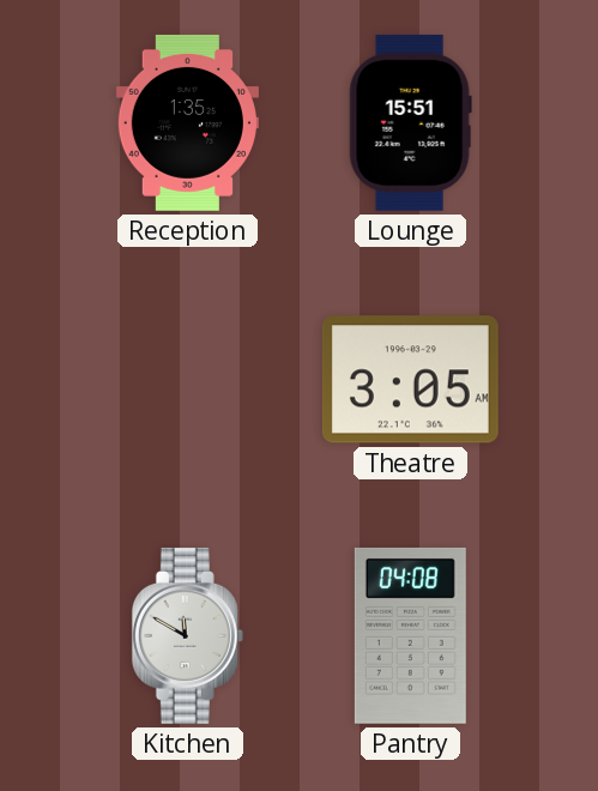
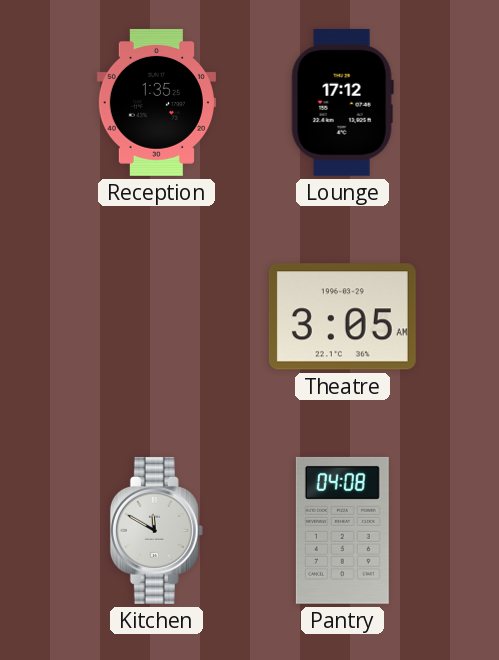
Lounge: 15:51 -> 17:12
